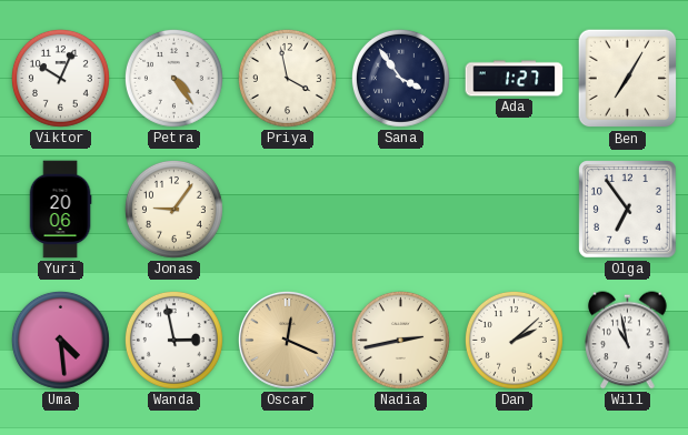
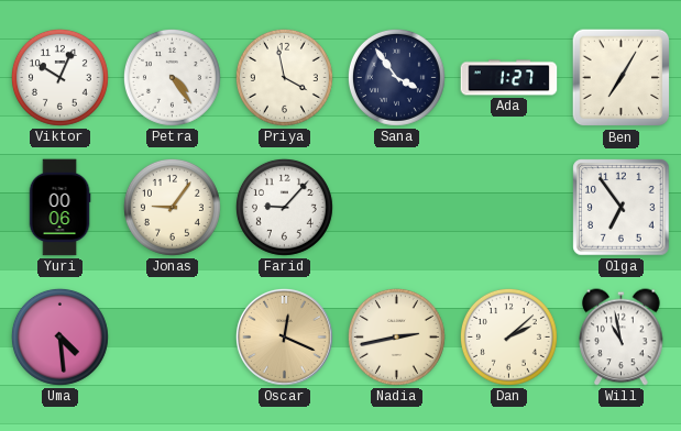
Yuri: 20:06 -> 00:06
Farid: none -> 9:07
Wanda: 2:58 -> none
